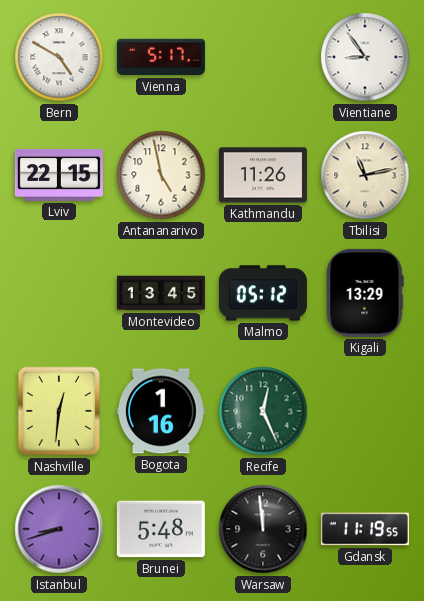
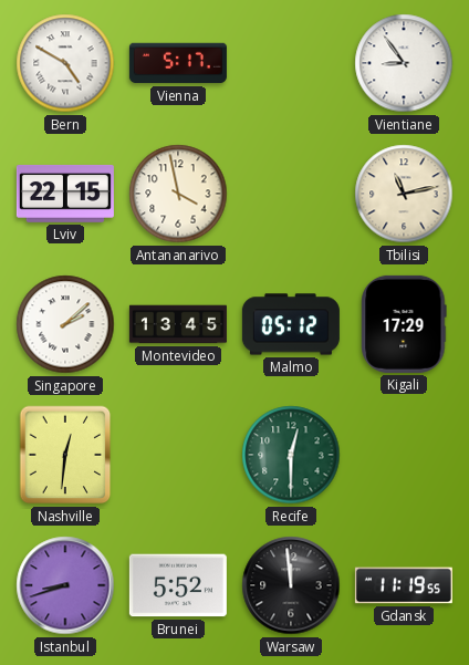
Antananarivo: 4:58 -> 3:58
Kathmandu: 11:26 -> none
Singapore: none -> 2:08
Kigali: 13:29 -> 17:29
Bogota: 1:16 -> none
Recife: 12:26 -> 12:30
Brunei: 5:48 -> 5:52
